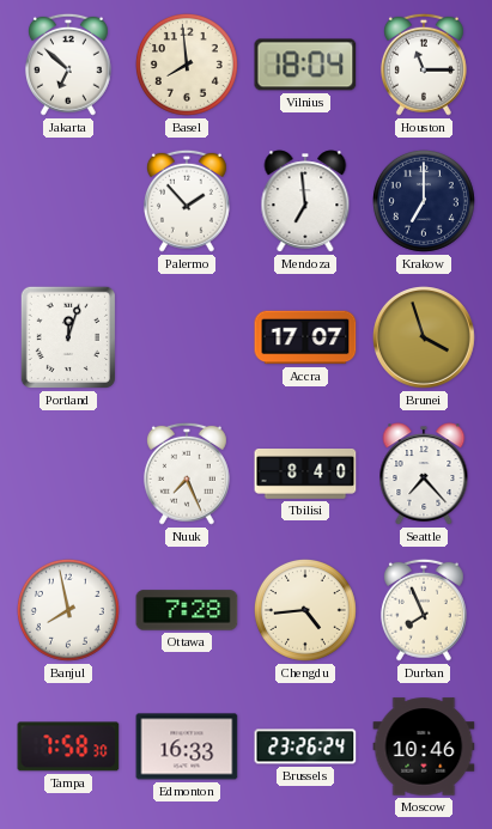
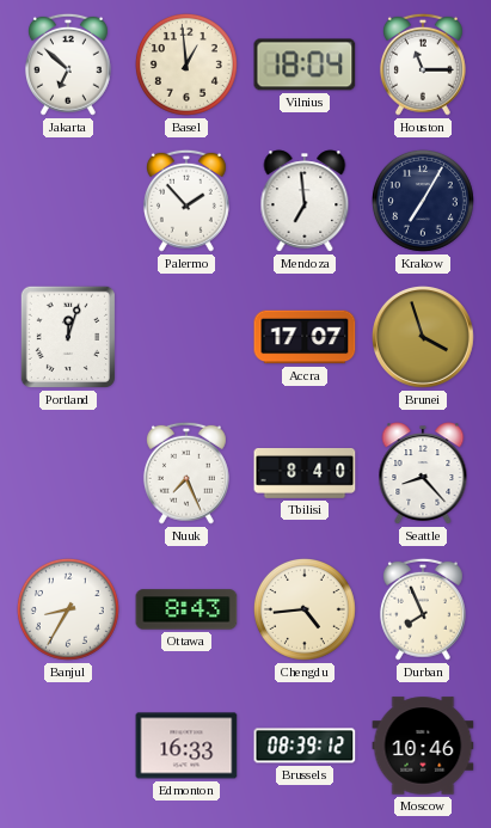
Basel: 7:59 -> 12:59
Krakow: 7:00 -> 7:05
Seattle: 7:23 -> 8:23
Banjul: 7:58 -> 8:35
Ottawa: 7:28 -> 8:43
Tampa: 7:58 -> none
Brussels: 23:26 -> 08:39
